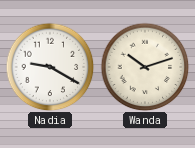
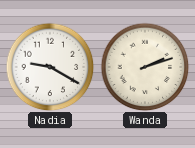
Wanda: 10:12 -> 2:12
